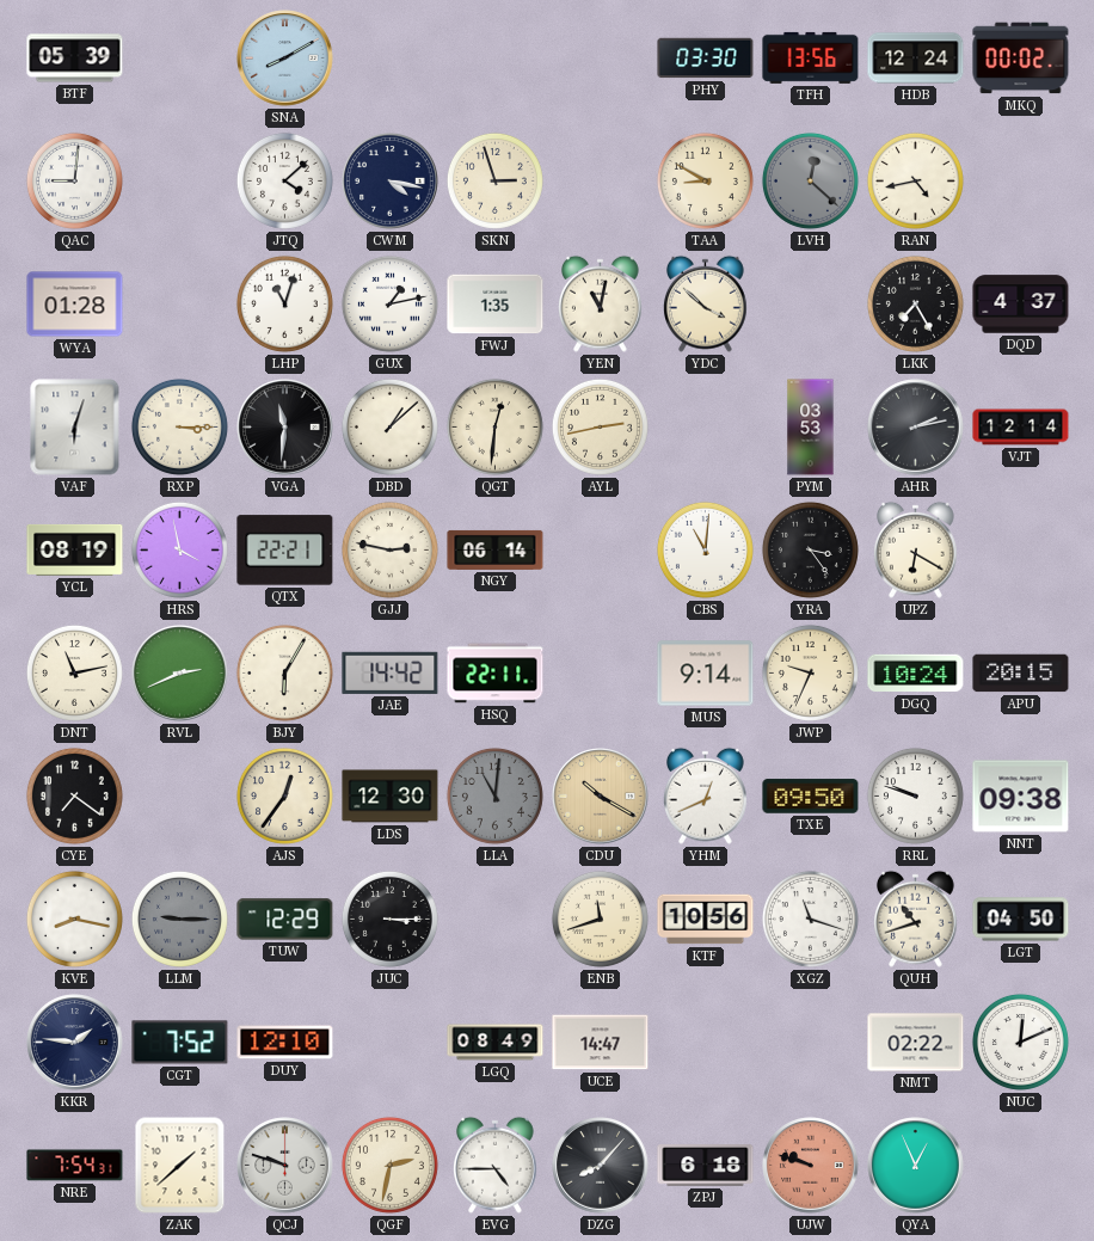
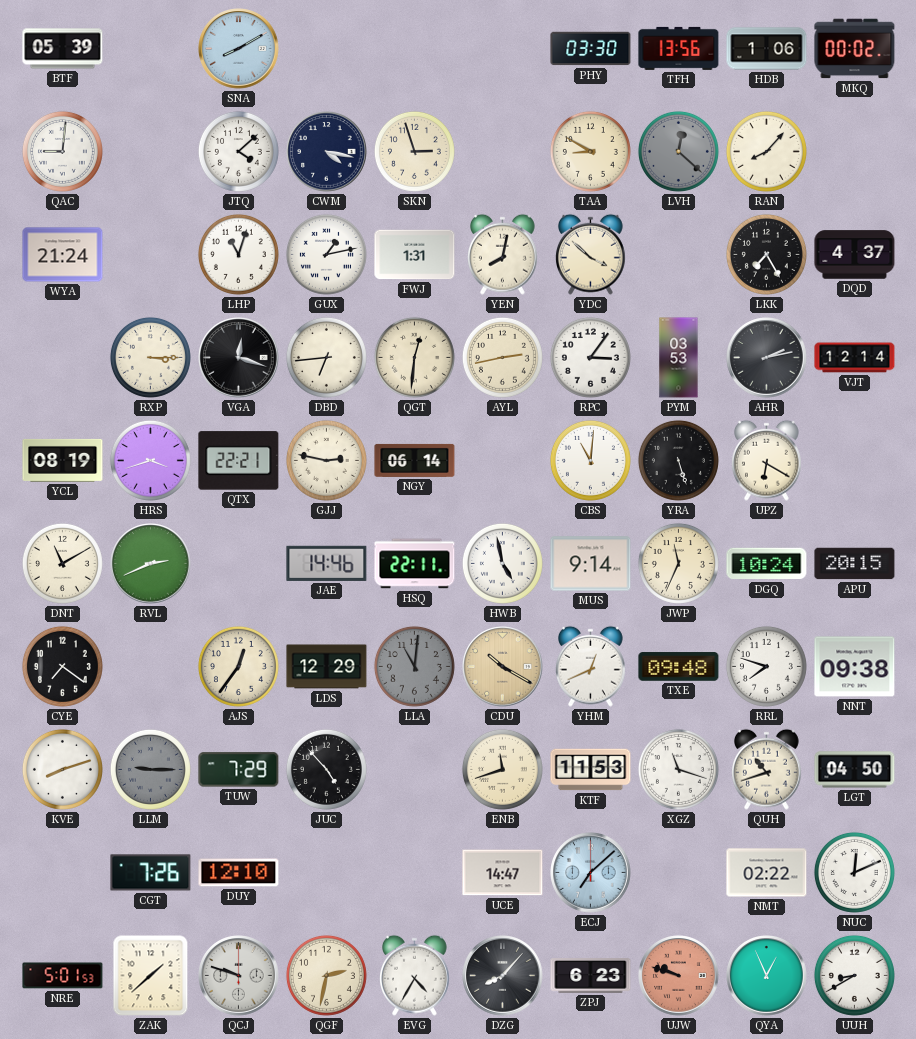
HDB: 12:24 -> 1:06
RAN: 4:43 -> 8:07
WYA: 01:28 -> 21:24
FWJ: 1:35 -> 1:31
YEN: 11:02 -> 8:02
VAF: 6:03 -> none
VGA: 11:31 -> 12:18
DBD: 1:08 -> 6:44
RPC: none -> 3:06
HRS: 3:58 -> 3:42
YRA: 3:24 -> 5:27
DNT: 11:13 -> 11:10
BJY: 6:05 -> none
JAE: 14:42 -> 14:46
HWB: none -> 4:58
JWP: 9:34 -> 11:34
LDS: 12:30 -> 12:29
TXE: 09:50 -> 09:48
RRL: 9:48 -> 7:48
KVE: 8:17 -> 8:12
TUW: 12:29 -> 7:29
JUC: 3:15 -> 4:53
KTF: 10:56 -> 11:53
KKR: 1:46 -> none
CGT: 7:52 -> 7:26
LGQ: 08:49 -> none
ECJ: none -> 7:08
NRE: 7:54 -> 5:01
EVG: 4:45 -> 4:35
ZPJ: 6:18 -> 6:23
UUH: none -> 8:40
